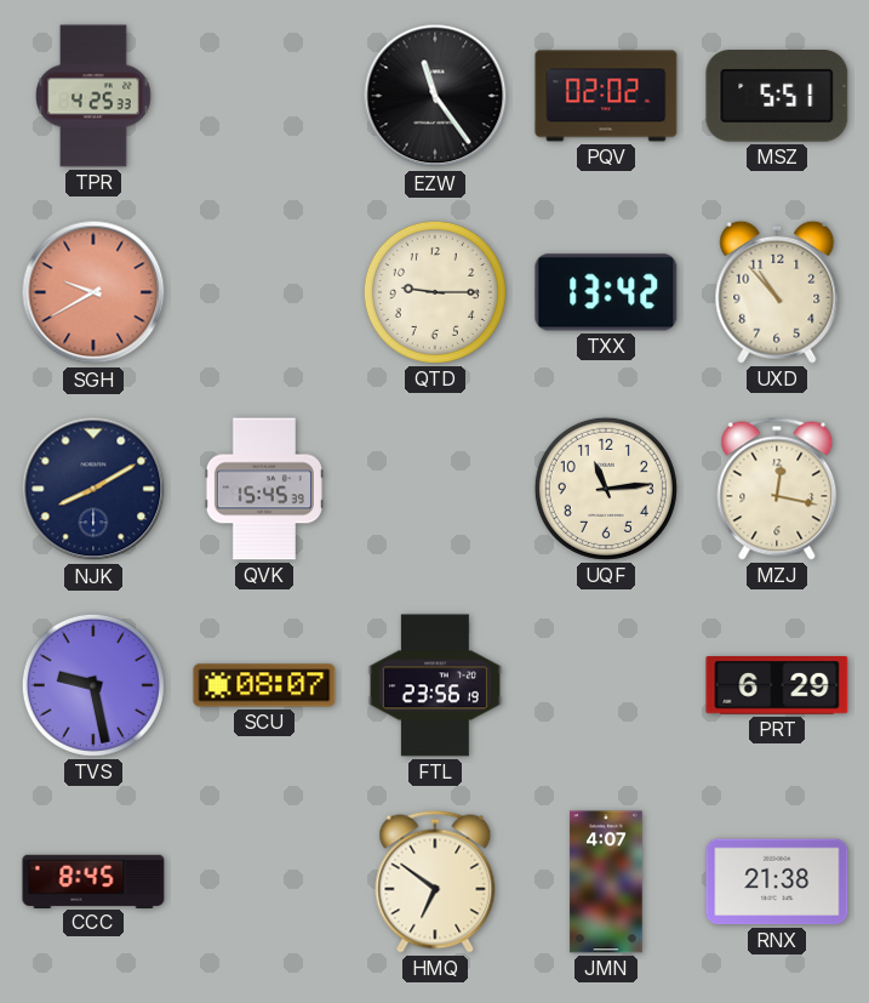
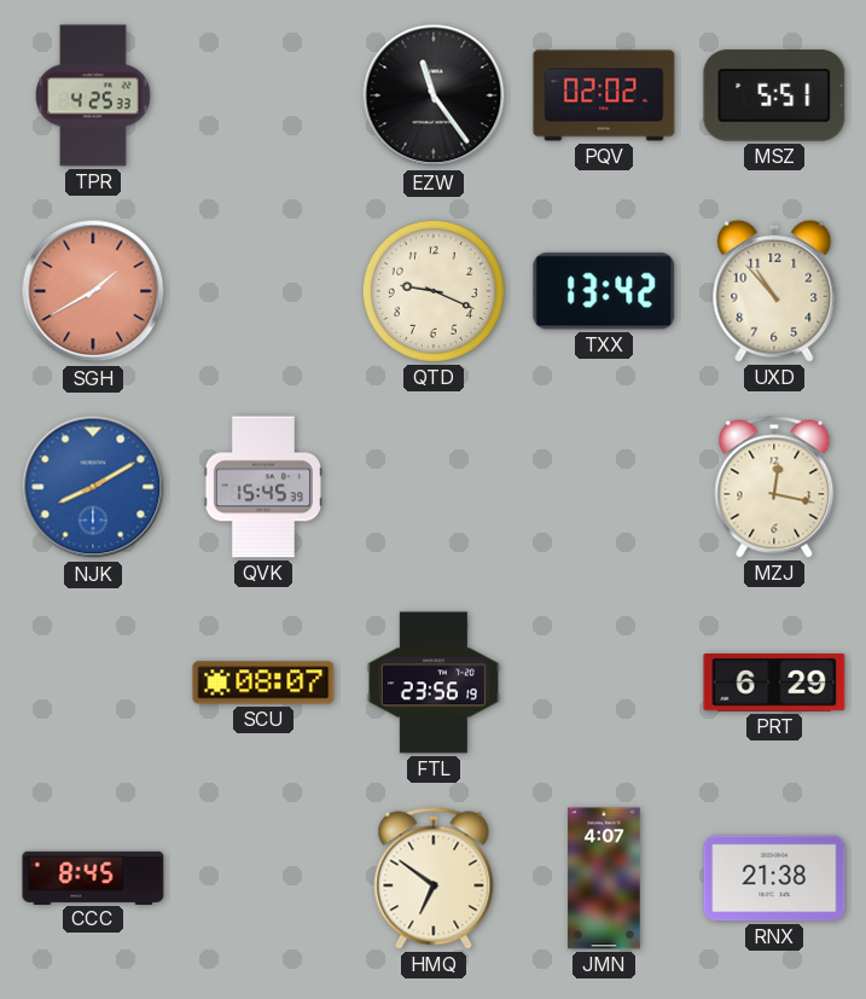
SGH: 9:40 -> 1:40
QTD: 9:15 -> 9:19
NJK dial: navy -> blue
UQF: 11:14 -> none
TVS: 9:28 -> none
